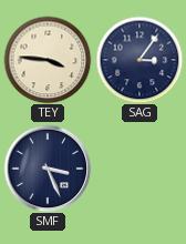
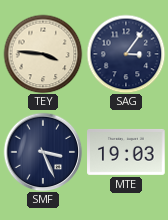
MTE: none -> 19:03
